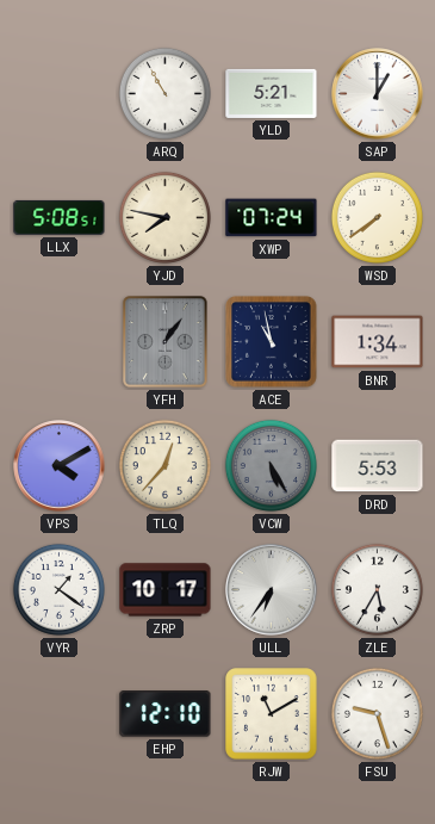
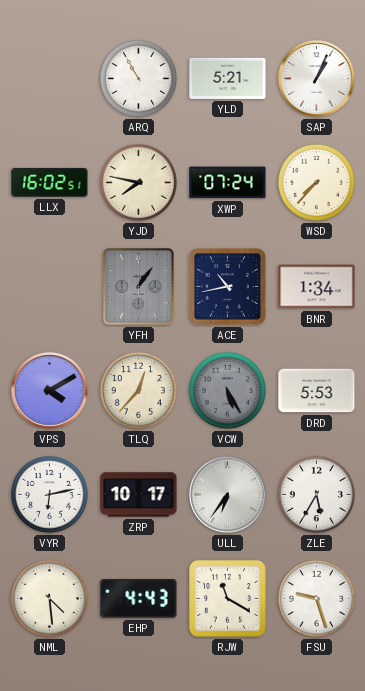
SAP: 1:00 -> 1:04
LLX: 5:08 -> 16:02
WSD: 7:39 -> 7:37
ACE: 10:58 -> 10:43
VYR: 1:21 -> 6:13
NML: none -> 4:29
EHP: 12:10 -> 4:43
RJW: 11:10 -> 11:20
